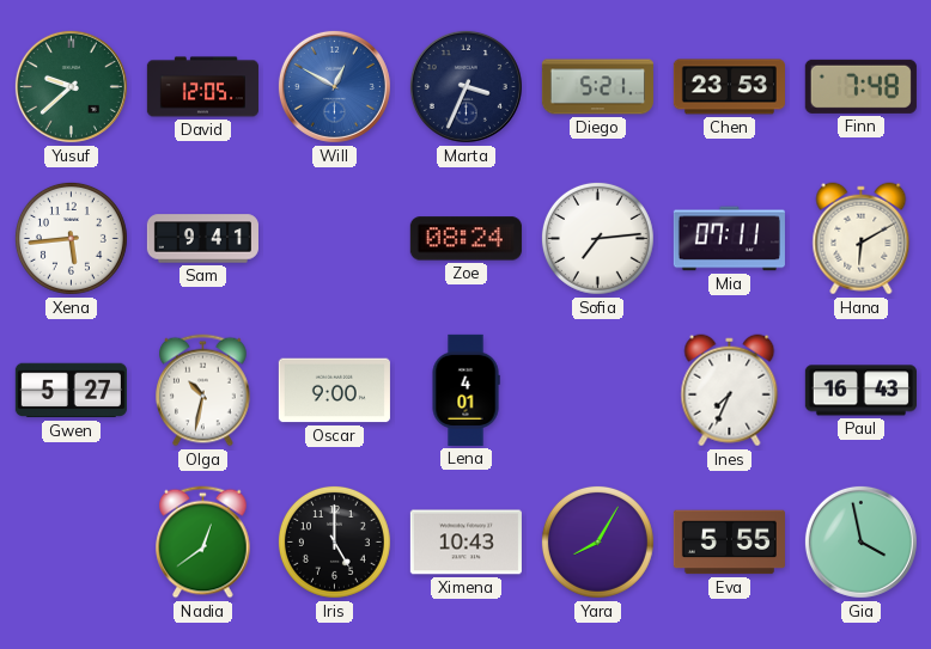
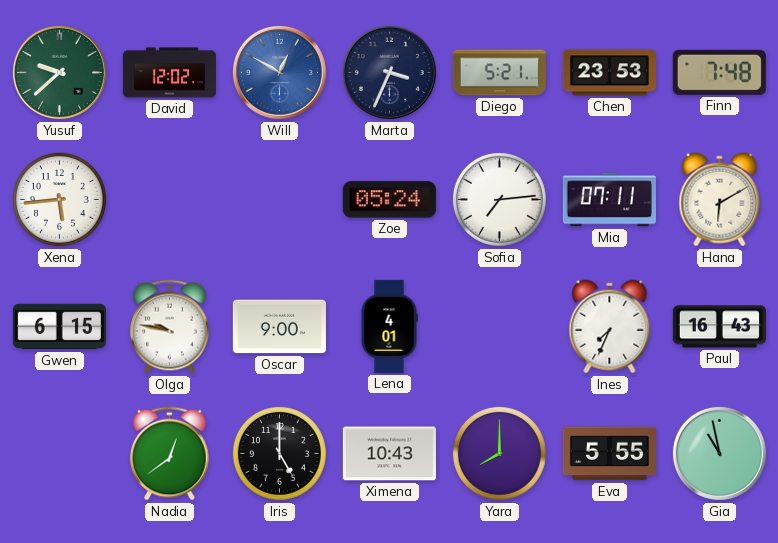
David: 12:05 -> 12:02
Sam: 9:41 -> none
Zoe: 08:24 -> 05:24
Gwen: 5:27 -> 6:15
Olga: 10:32 -> 9:47
Yara: 8:05 -> 8:00
Gia: 3:58 -> 10:58
